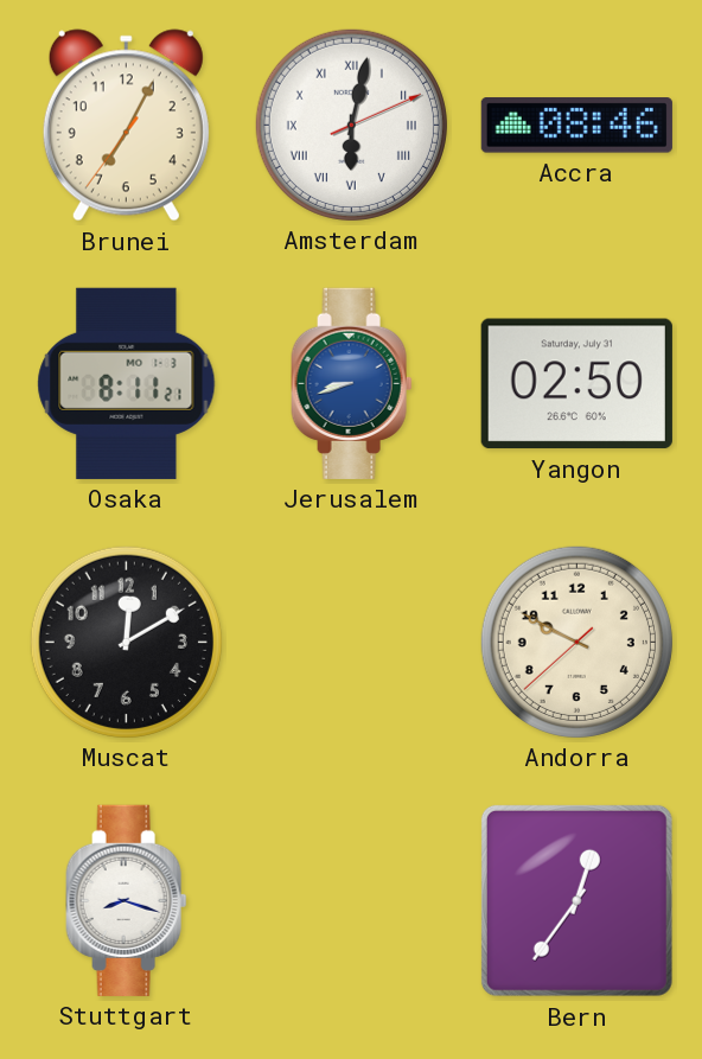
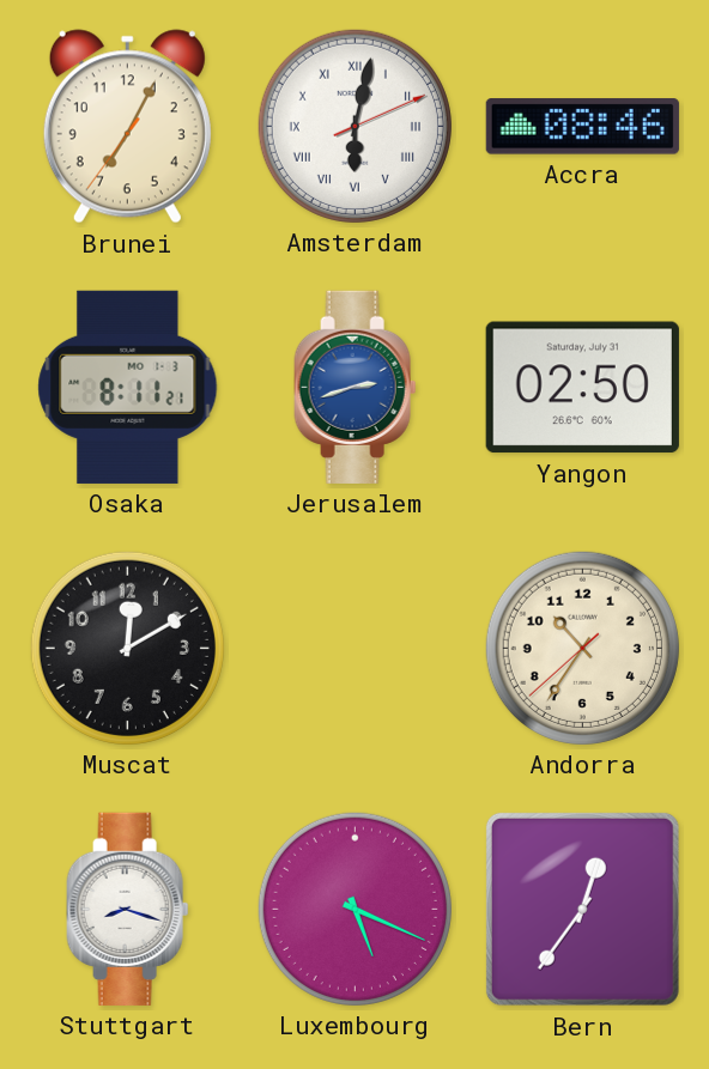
Jerusalem: 8:42 -> 2:42
Andorra: 9:49 -> 10:35
Luxembourg: none -> 5:19
